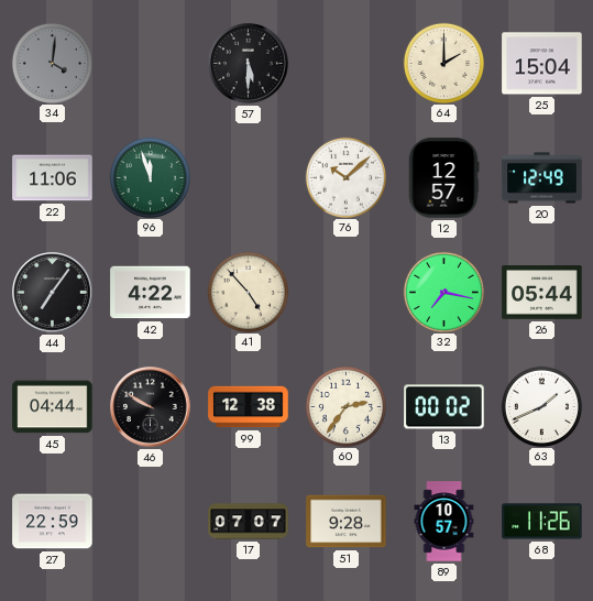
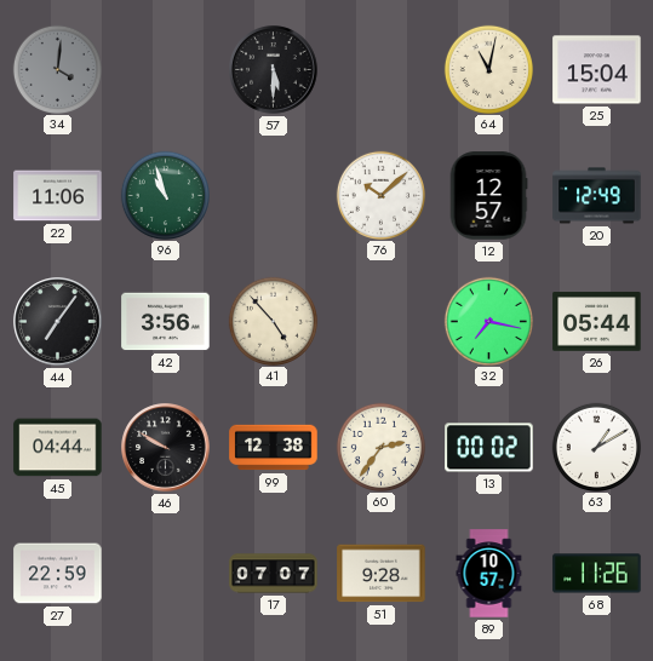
64: 2:00 -> 11:02
96: 11:57 -> 10:57
42: 4:22 -> 3:56
63: 1:41 -> 1:10
